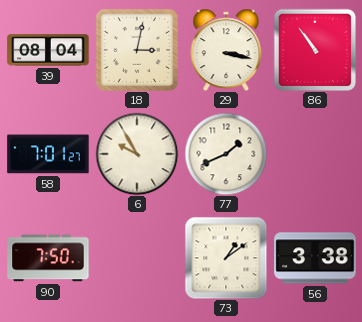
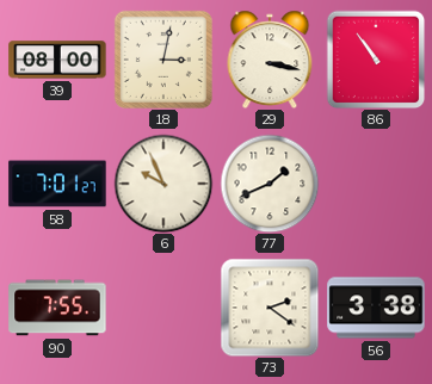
39: 08:04 -> 08:00
6: 9:55 -> 9:56
90: 7:50 -> 7:55
73: 1:09 -> 2:21
